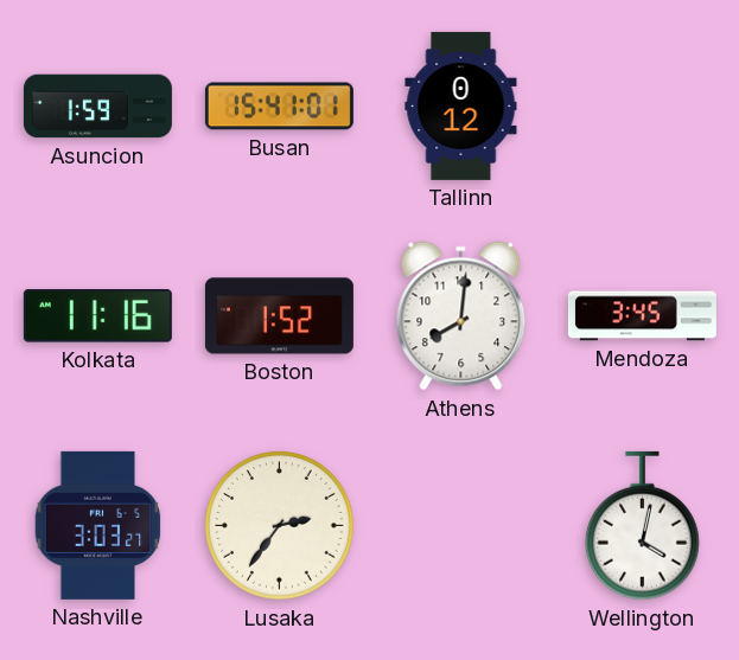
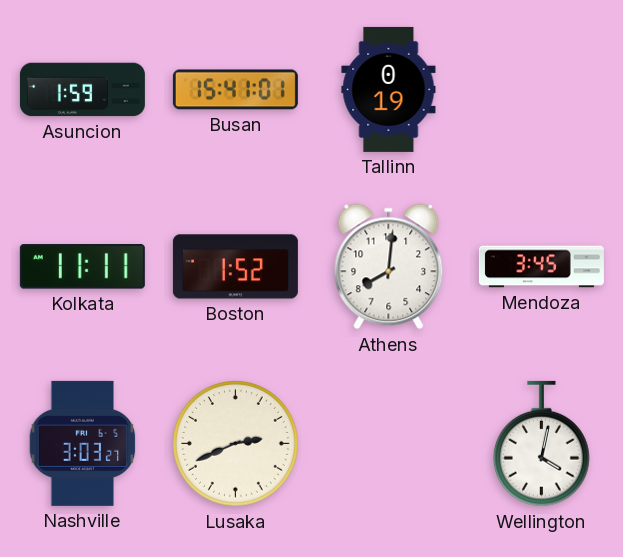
Tallinn: 0:12 -> 0:19
Kolkata: 11:16 -> 11:11
Lusaka: 2:36 -> 2:41
